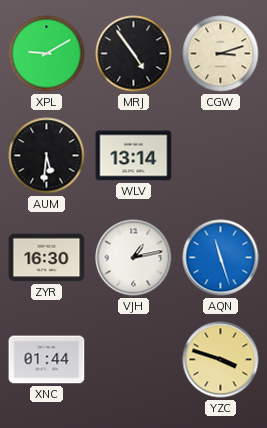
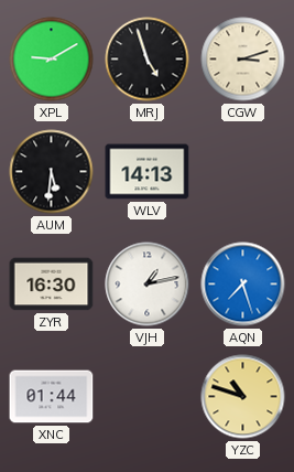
MRJ: 4:54 -> 4:57
WLV: 13:14 -> 14:13
AQN: 11:27 -> 7:27
YZC: 3:48 -> 10:48
